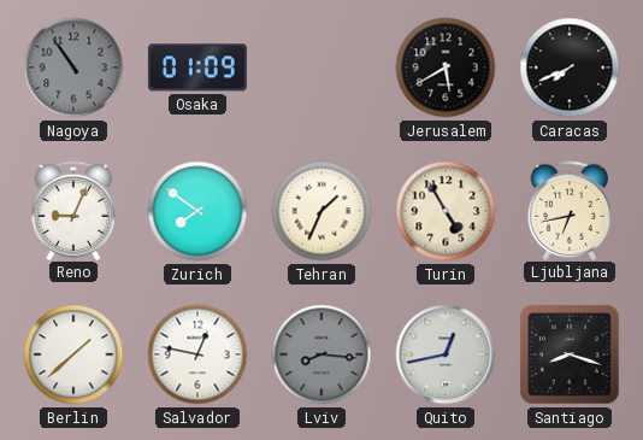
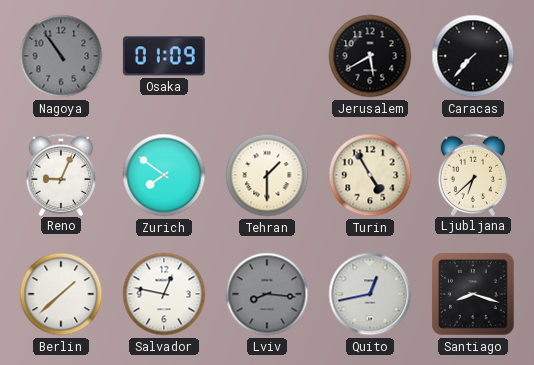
Caracas: 7:41 -> 7:37
Tehran: 1:34 -> 1:30
Ljubljana: 6:43 -> 6:38
